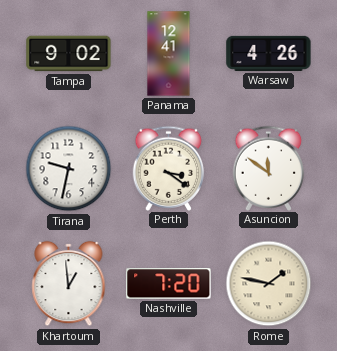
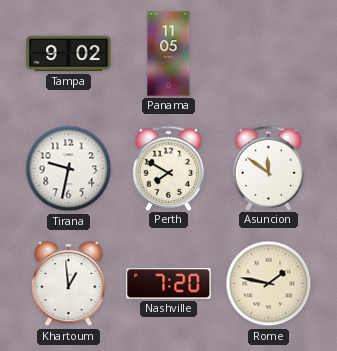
Panama: 12:41 -> 11:05
Warsaw: 4:26 -> none
Perth: 3:21 -> 7:50
